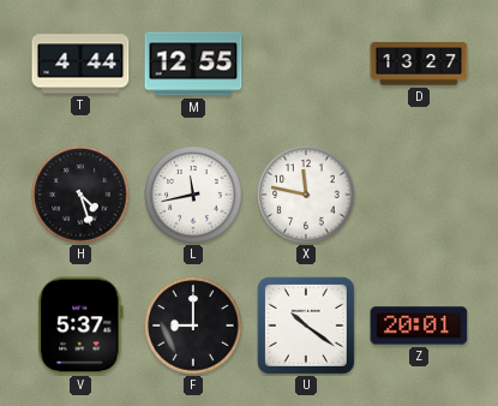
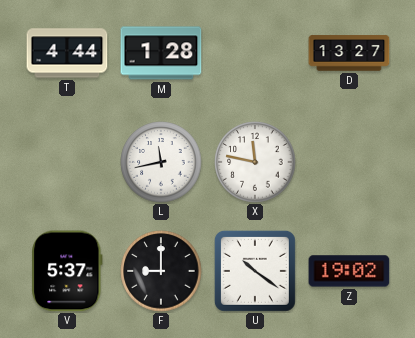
M: 12:55 -> 1:28
H: 4:27 -> none
Z: 20:01 -> 19:02
